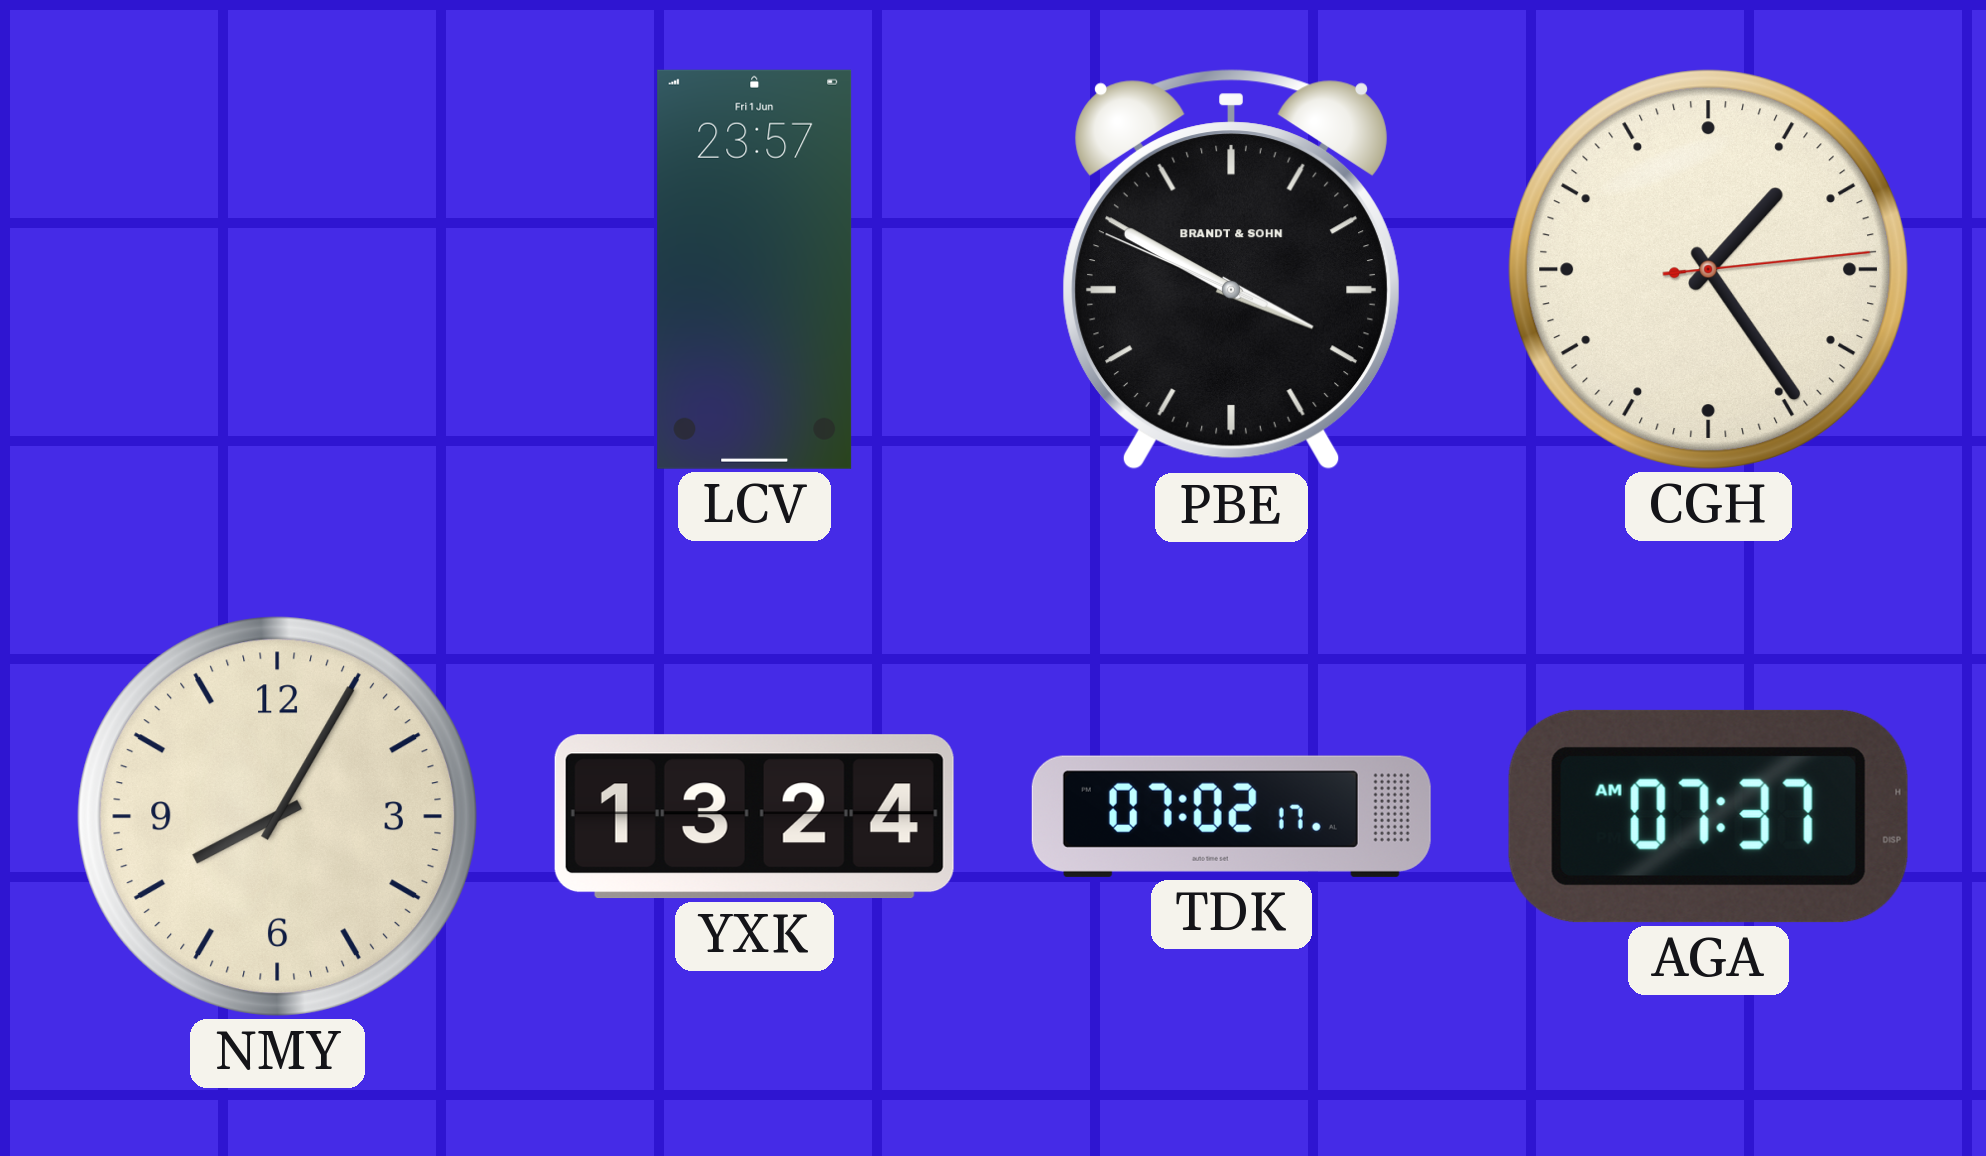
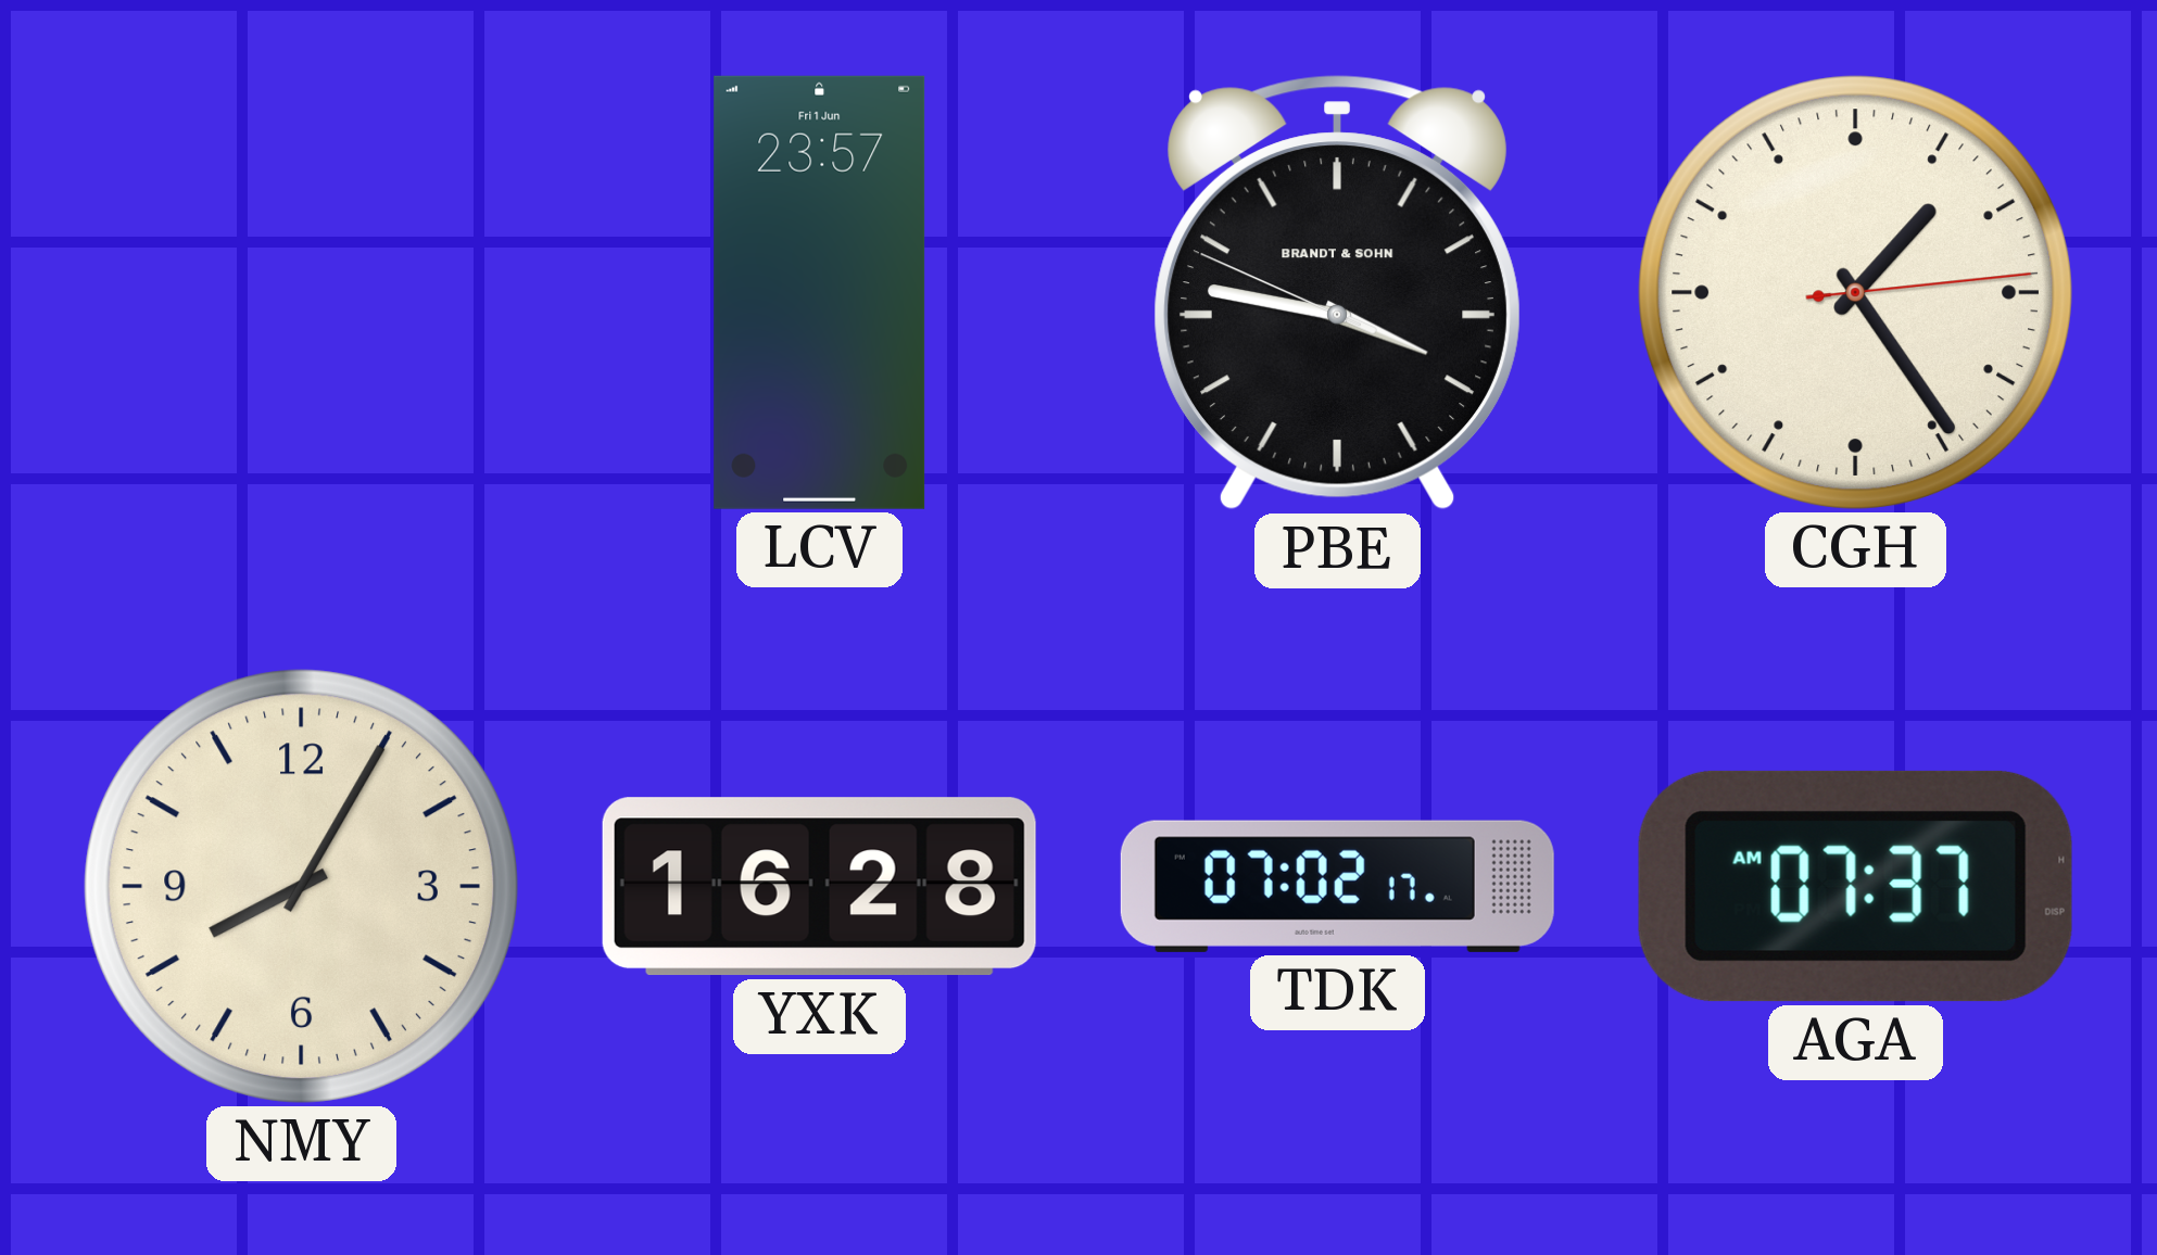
PBE: 3:49 -> 3:46
YXK: 13:24 -> 16:28
